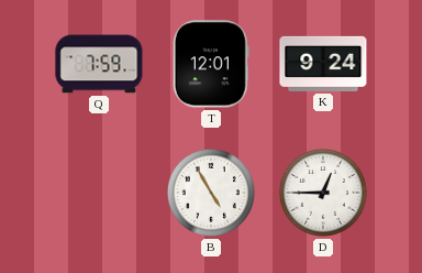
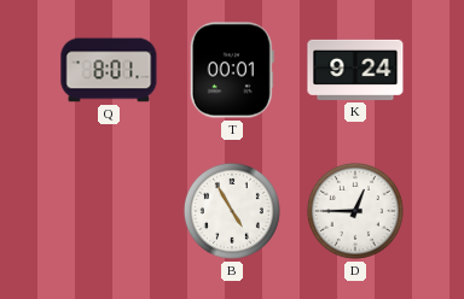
Q: 7:59 -> 8:01
T: 12:01 -> 00:01
